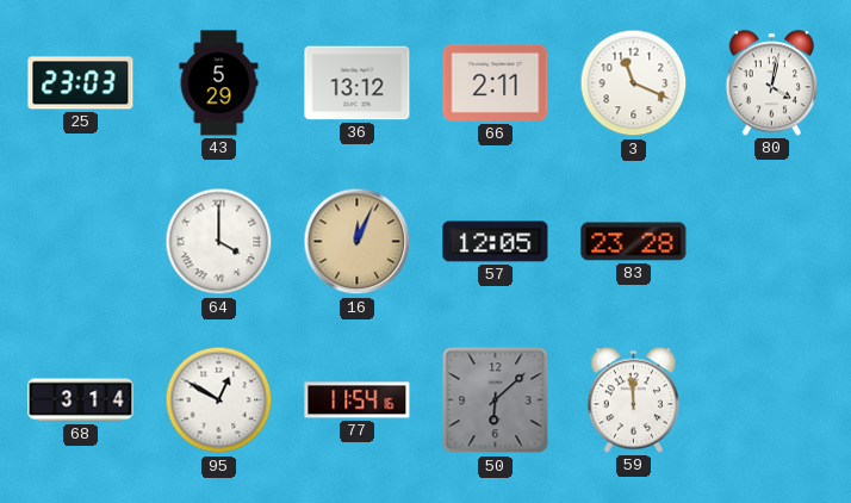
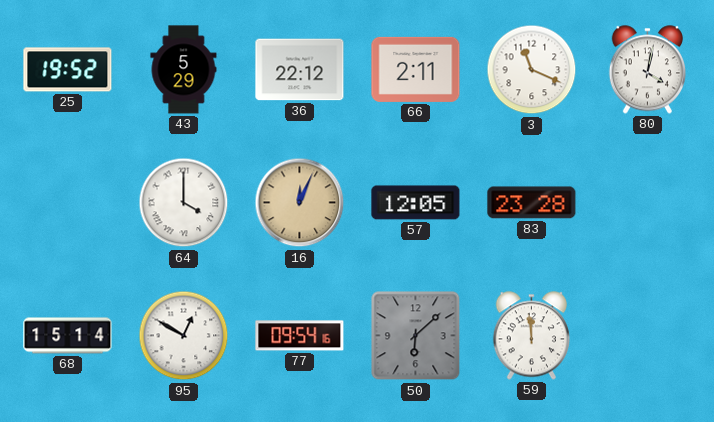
25: 23:03 -> 19:52
36: 13:12 -> 22:12
68: 3:14 -> 15:14
77: 11:54 -> 09:54
